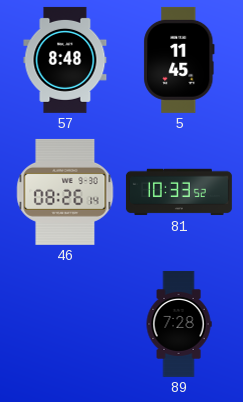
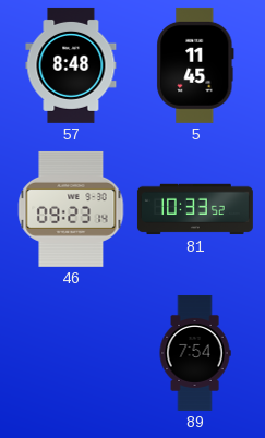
46: 08:26 -> 09:23
89: 7:28 -> 7:54
